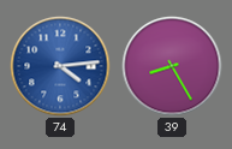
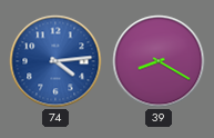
39: 8:25 -> 8:20
